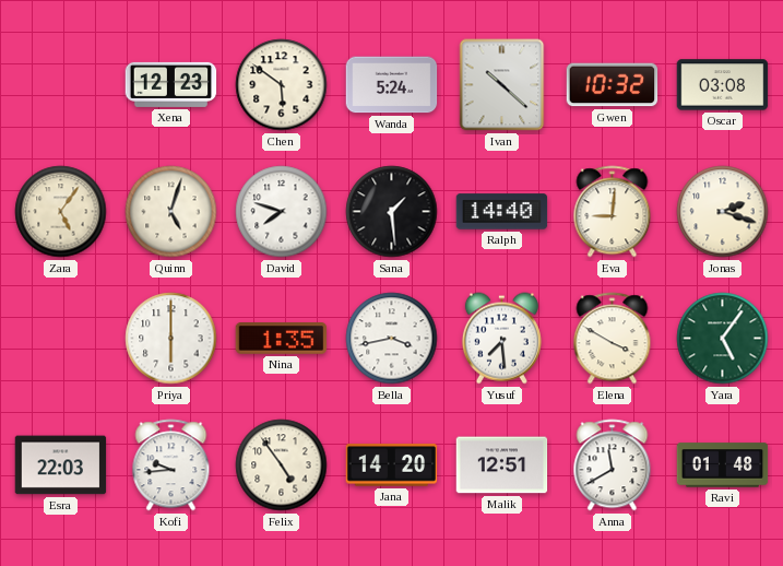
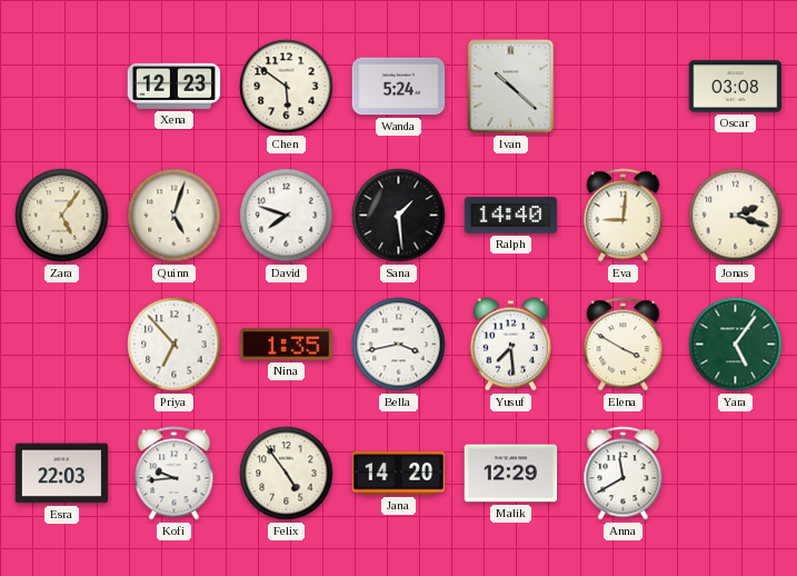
Gwen: 10:32 -> none
Priya: 6:00 -> 6:53
Malik: 12:51 -> 12:29
Ravi: 01:48 -> none
